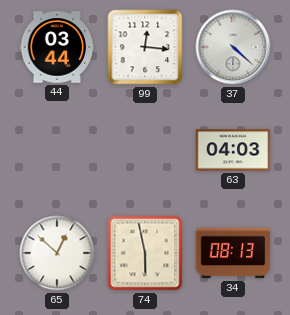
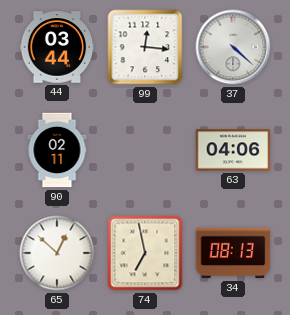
90: none -> 02:11
63: 04:03 -> 04:06
74: 5:58 -> 6:58
